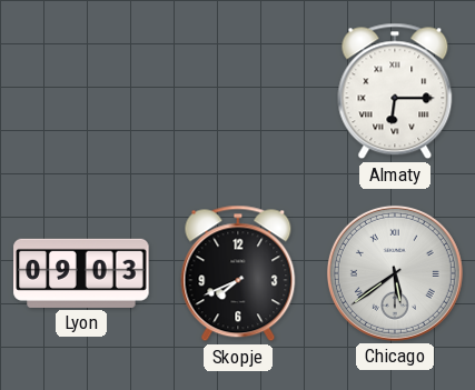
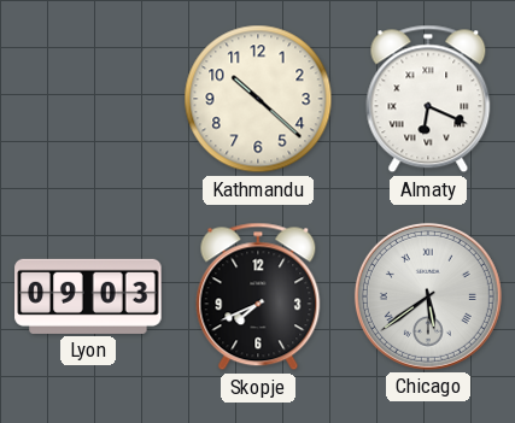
Kathmandu: none -> 10:22
Almaty: 6:15 -> 6:19
